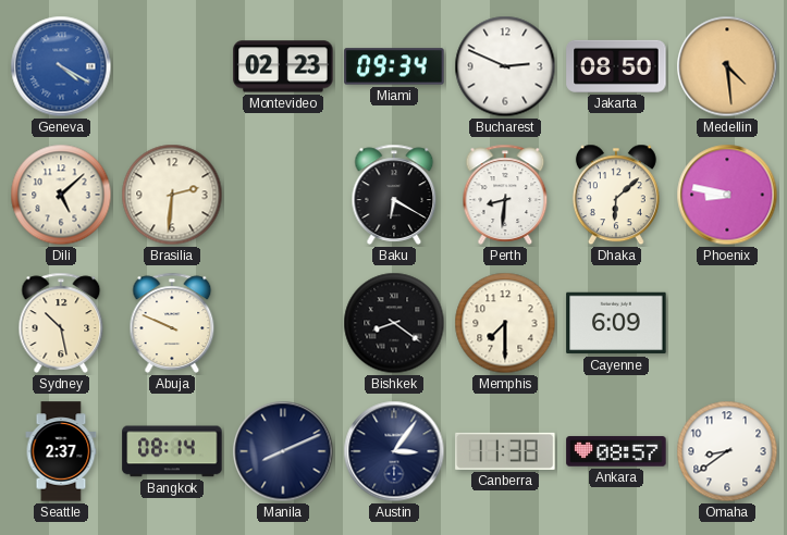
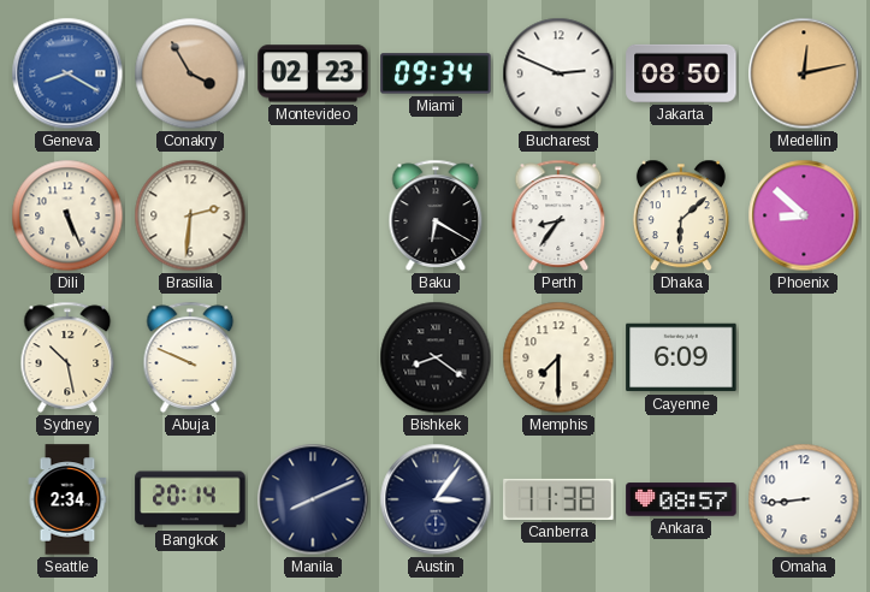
Geneva: 4:20 -> 8:20
Conakry: none -> 3:55
Medellin: 4:29 -> 12:13
Dili: 5:08 -> 5:26
Perth: 8:31 -> 8:36
Phoenix: 8:47 -> 8:52
Seattle: 2:37 -> 2:34
Bangkok: 08:14 -> 20:14
Omaha: 8:39 -> 8:44
